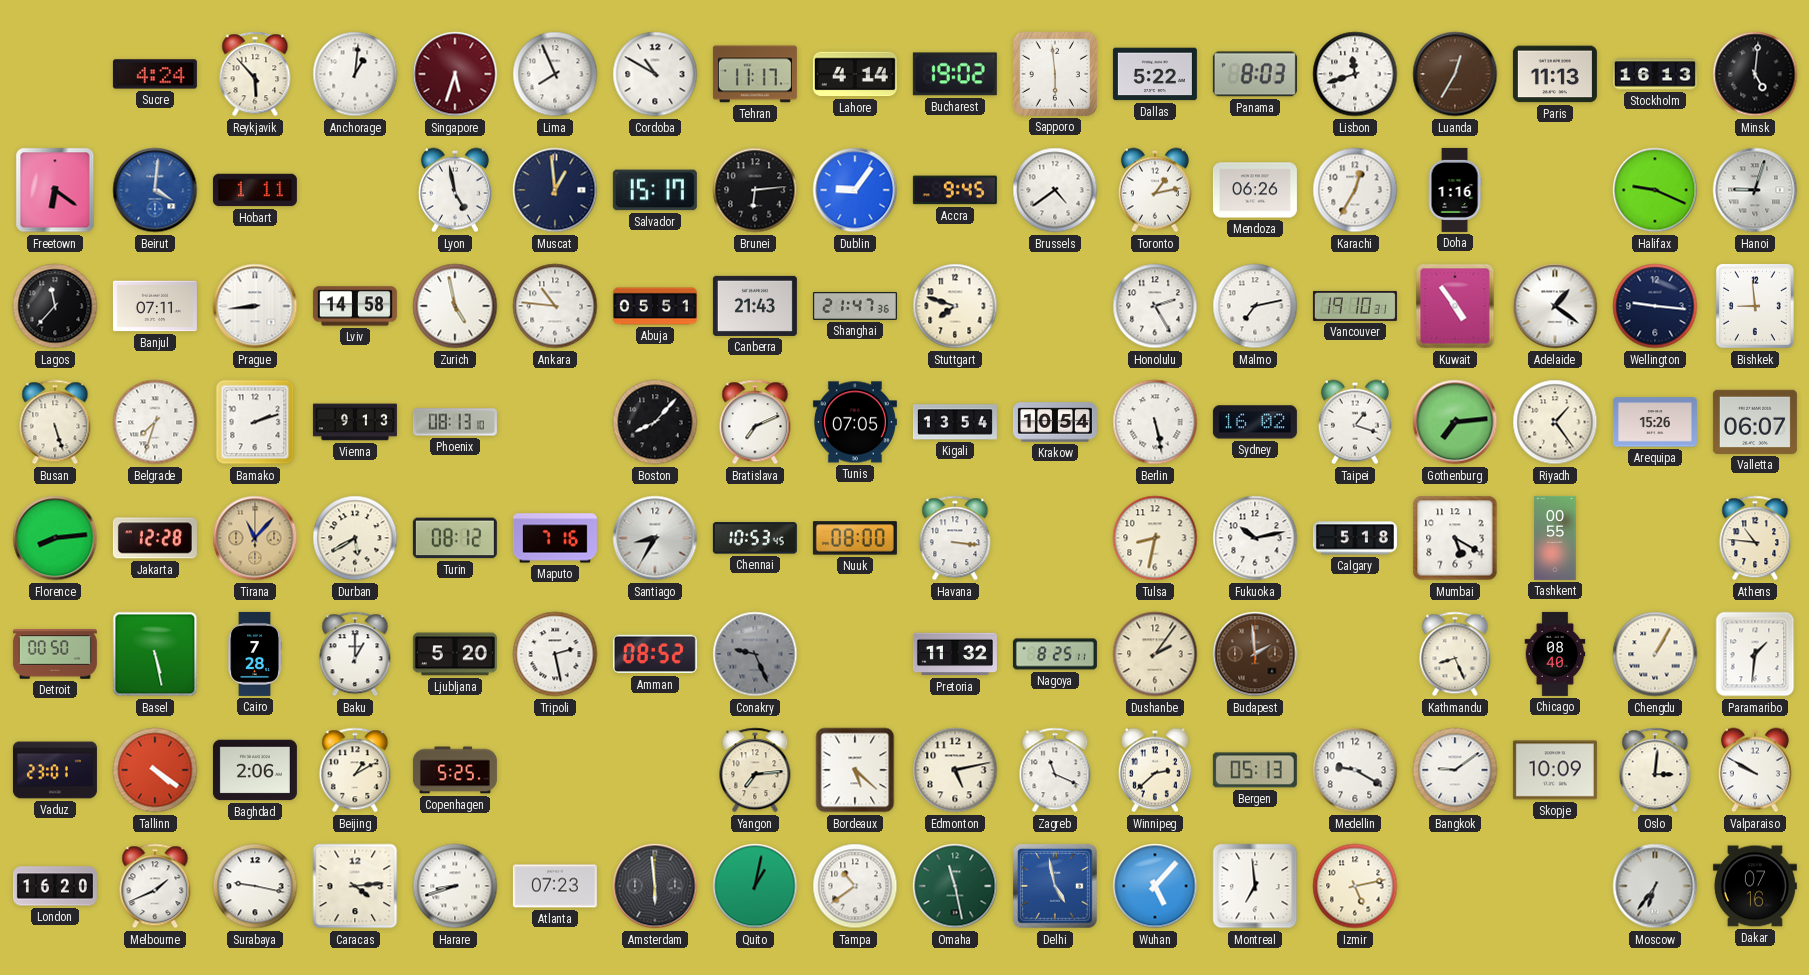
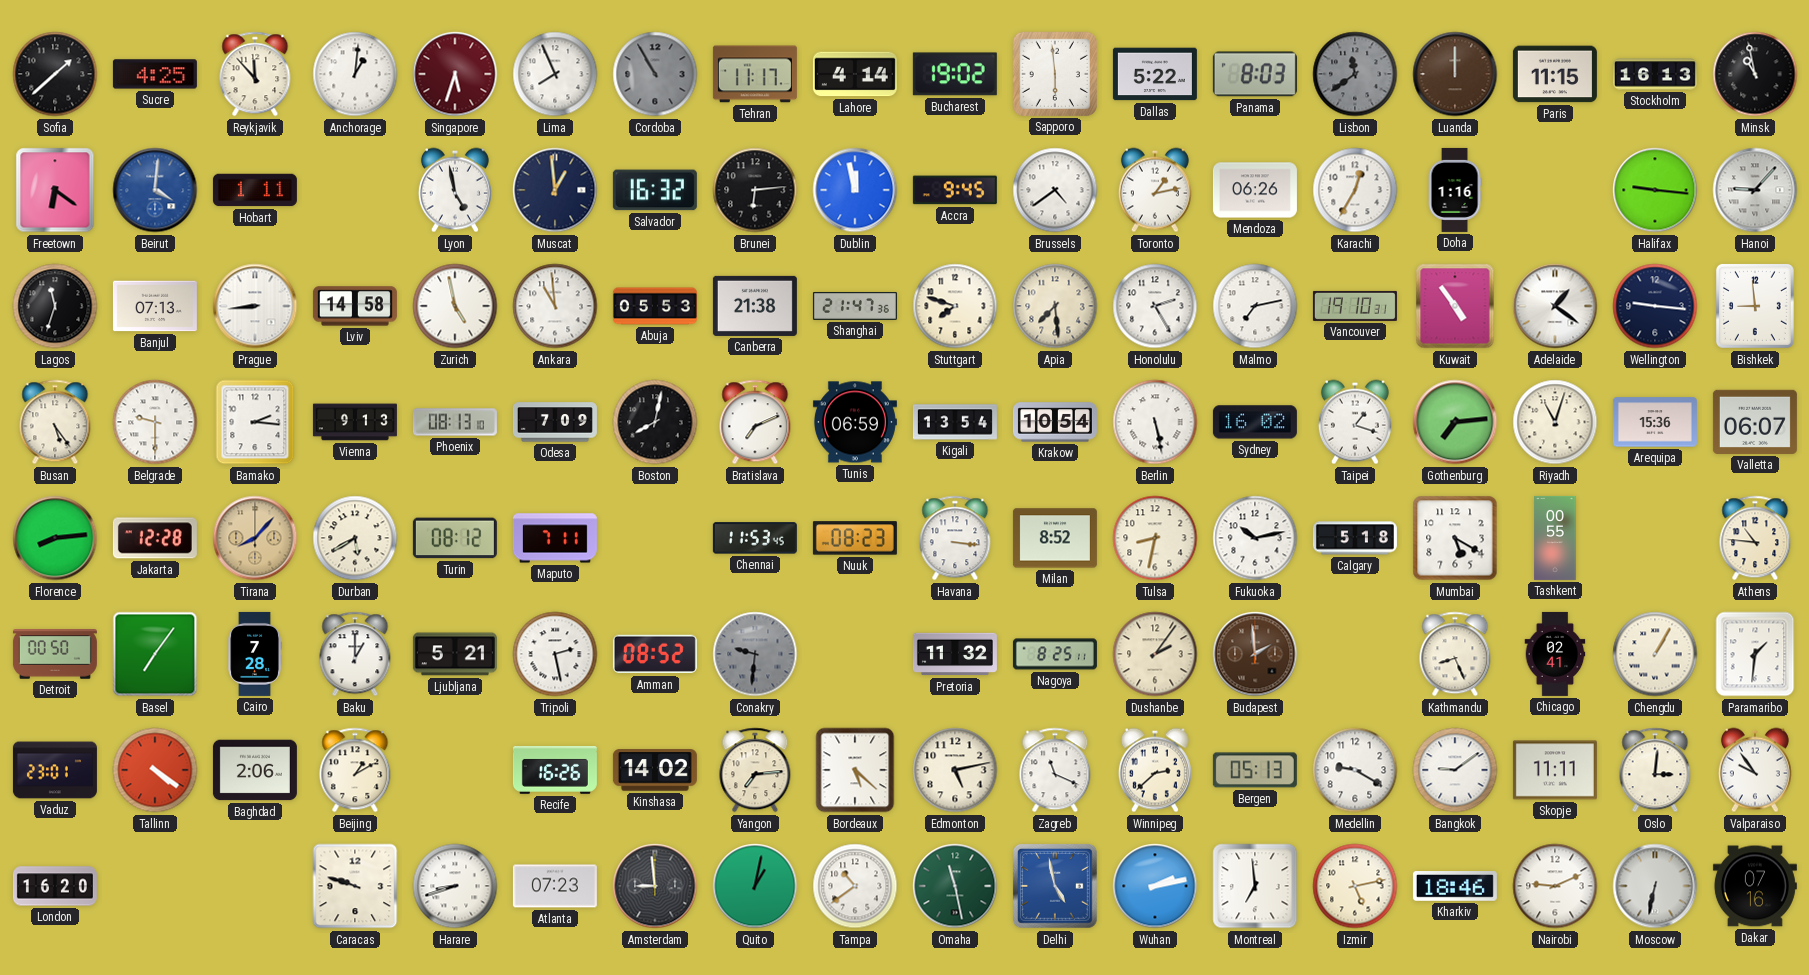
Sofia: none -> 1:38
Sucre: 4:24 -> 4:25
Reykjavik: 5:53 -> 11:53
Cordoba: 10:50 -> 10:55
Cordoba dial: white -> grey
Lisbon: 11:42 -> 11:39
Lisbon dial: white -> grey
Luanda: 12:35 -> 12:00
Paris: 11:13 -> 11:15
Minsk: 5:01 -> 10:58
Salvador: 15:17 -> 16:32
Dublin: 9:06 -> 11:58
Halifax: 9:19 -> 9:16
Hanoi: 9:03 -> 9:07
Lagos: 11:37 -> 11:33
Banjul: 07:11 -> 07:13
Ankara: 10:46 -> 10:59
Abuja: 05:51 -> 05:53
Canberra: 21:43 -> 21:38
Apia: none -> 7:29
Busan: 5:27 -> 5:24
Belgrade: 7:33 -> 9:30
Bamako: 2:12 -> 2:16
Odesa: none -> 7:09
Boston: 8:07 -> 8:02
Tunis: 07:05 -> 06:59
Riyadh: 1:24 -> 11:03
Arequipa: 15:26 -> 15:36
Tirana: 11:07 -> 8:07
Maputo: 7:16 -> 7:11
Santiago: 8:35 -> none
Chennai: 10:53 -> 11:53
Nuuk: 08:00 -> 08:23
Milan: none -> 8:52
Basel: 5:28 -> 7:06
Ljubljana: 5:20 -> 5:21
Conakry: 9:26 -> 9:31
Chicago: 08:40 -> 02:41
Copenhagen: 5:25 -> none
Recife: none -> 16:26
Kinshasa: none -> 14:02
Skopje: 10:09 -> 11:11
Valparaiso: 9:50 -> 9:54
Melbourne: 1:41 -> none
Surabaya: 9:17 -> none
Caracas: 4:14 -> 9:48
Amsterdam: 5:59 -> 8:59
Wuhan: 5:07 -> 2:13
Kharkiv: none -> 18:46
Nairobi: none -> 9:11
Moscow: 6:36 -> 6:32
